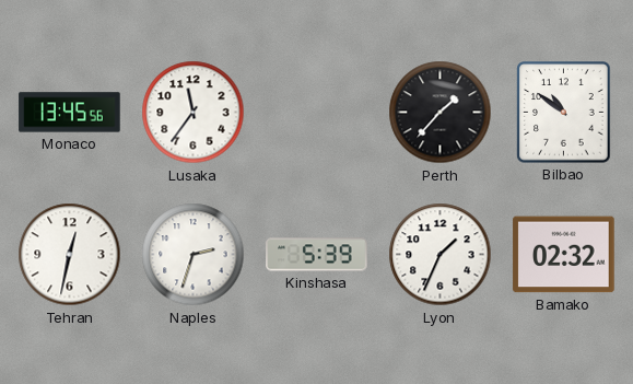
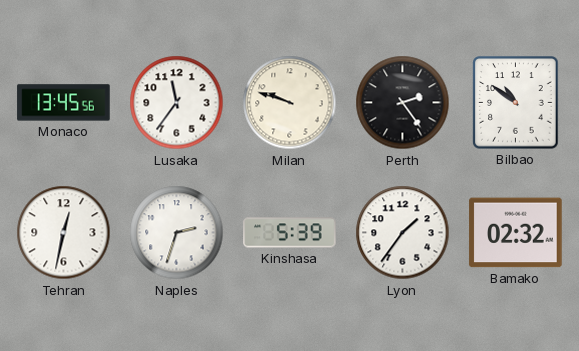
Milan: none -> 9:48
Perth: 1:37 -> 2:24
Lyon: 1:34 -> 1:36
